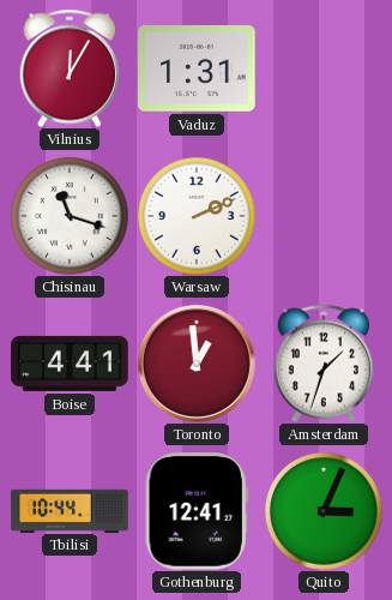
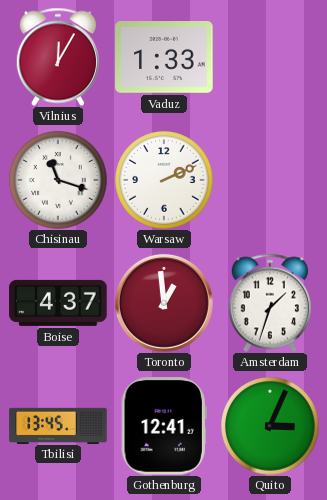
Vaduz: 1:31 -> 1:33
Boise: 4:41 -> 4:37
Tbilisi: 10:44 -> 13:45
